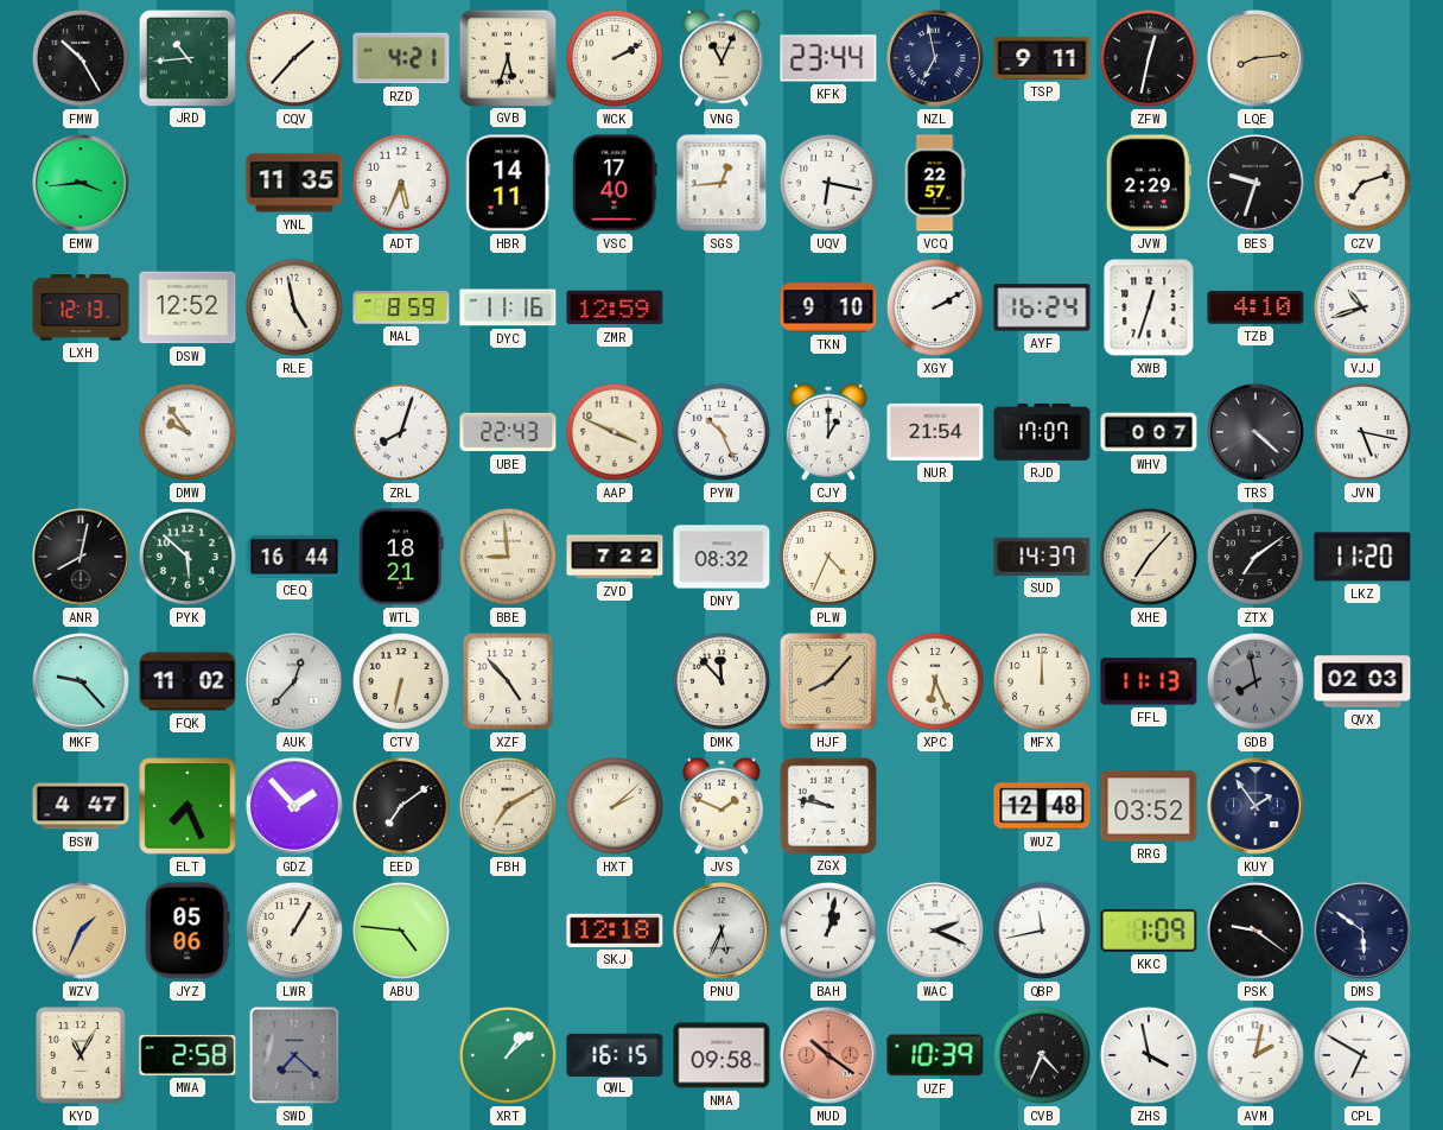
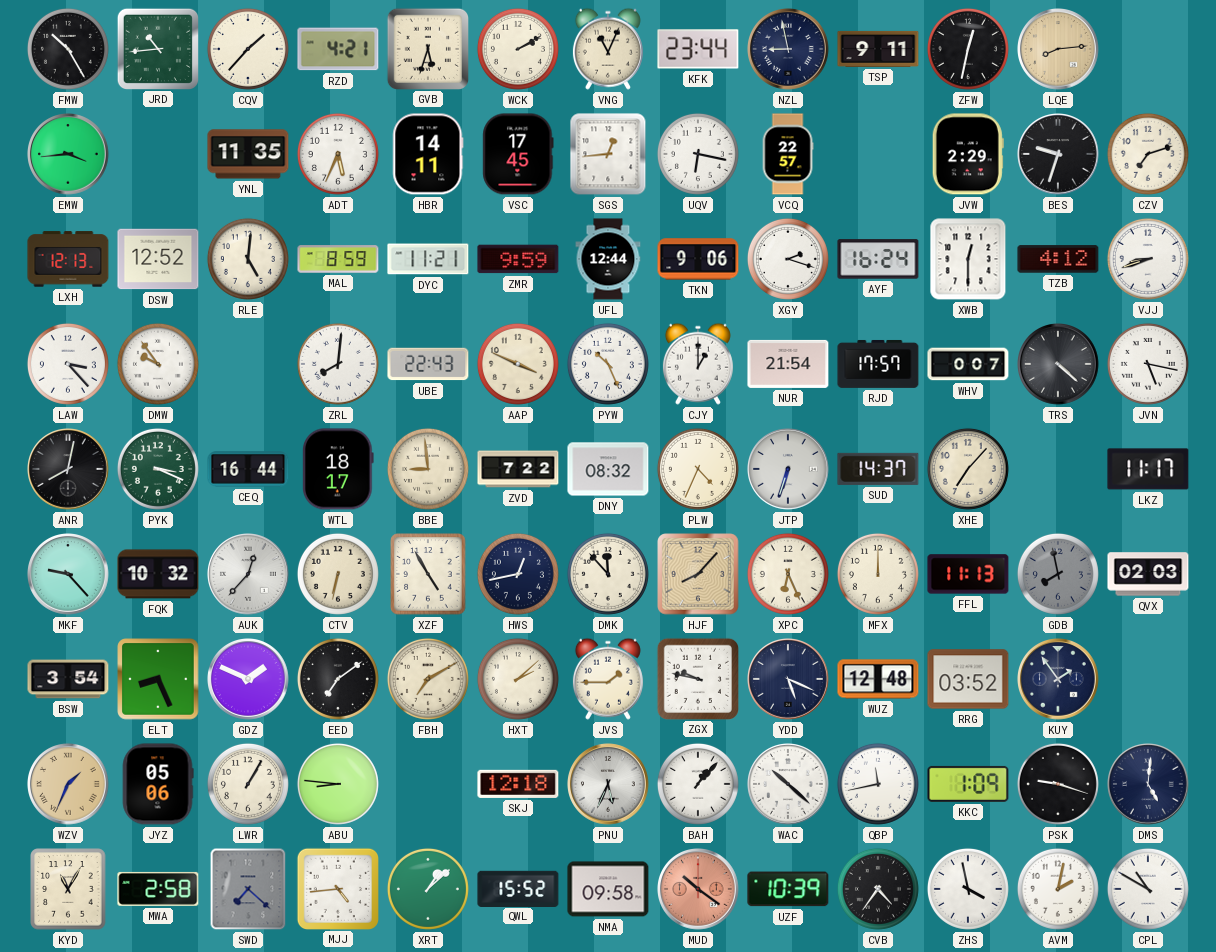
NZL: 6:58 -> 8:58
VSC: 17:40 -> 17:45
RLE: 4:58 -> 5:01
DYC: 11:16 -> 11:21
ZMR: 12:59 -> 9:59
UFL: none -> 12:44
TKN: 9:10 -> 9:06
XGY: 2:10 -> 2:18
XWB: 12:33 -> 12:30
TZB: 4:10 -> 4:12
VJJ: 10:42 -> 8:42
LAW: none -> 3:23
ZRL: 8:03 -> 8:01
RJD: 17:07 -> 17:57
PYK: 5:52 -> 3:19
WTL: 18:21 -> 18:17
JTP: none -> 6:33
ZTX: 7:09 -> none
LKZ: 11:20 -> 11:17
FQK: 11:02 -> 10:32
XZF: 4:53 -> 4:55
HWS: none -> 12:43
BSW: 4:47 -> 3:54
ELT: 7:26 -> 8:26
GDZ: 1:53 -> 1:49
JVS: 1:49 -> 1:45
YDD: none -> 5:19
ABU: 4:46 -> 8:46
BAH: 1:02 -> 1:07
WAC: 2:19 -> 10:22
PSK: 9:21 -> 9:18
DMS: 5:51 -> 5:01
MJJ: none -> 4:44
QWL: 16:15 -> 15:52
CVB: 4:34 -> 4:36
CPL: 6:50 -> 10:50
